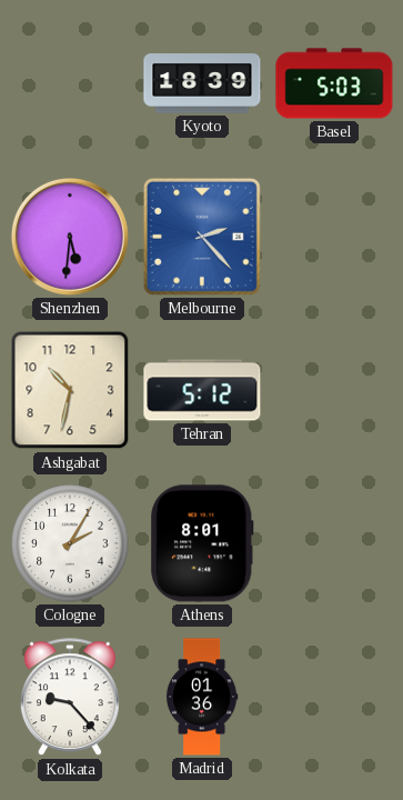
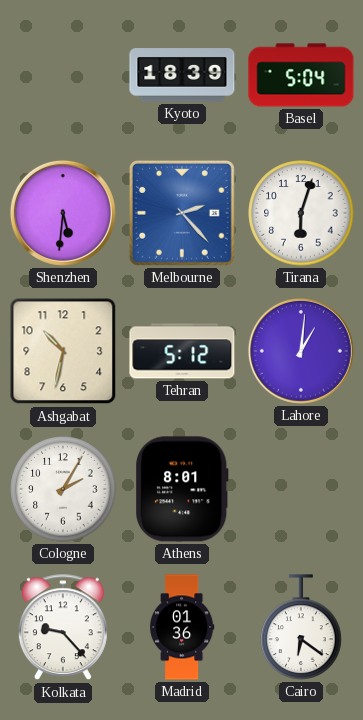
Basel: 5:03 -> 5:04
Tirana: none -> 6:03
Lahore: none -> 1:01
Cairo: none -> 6:21
